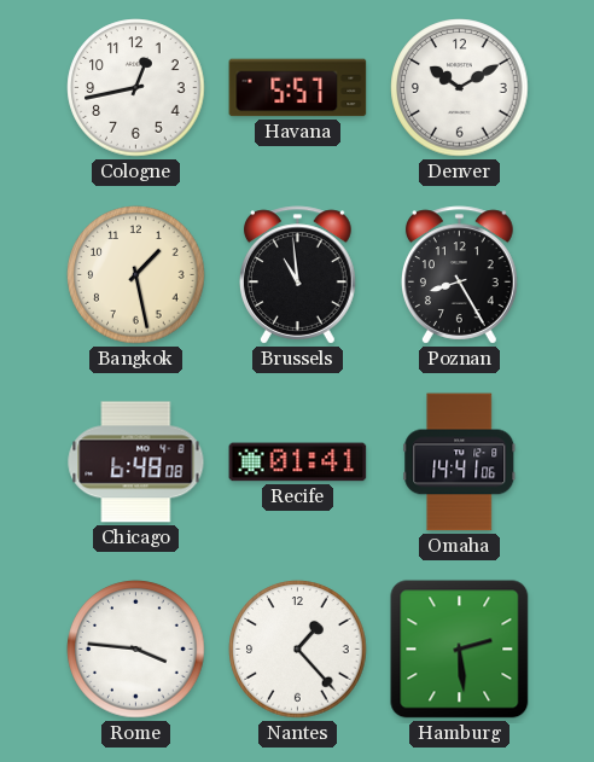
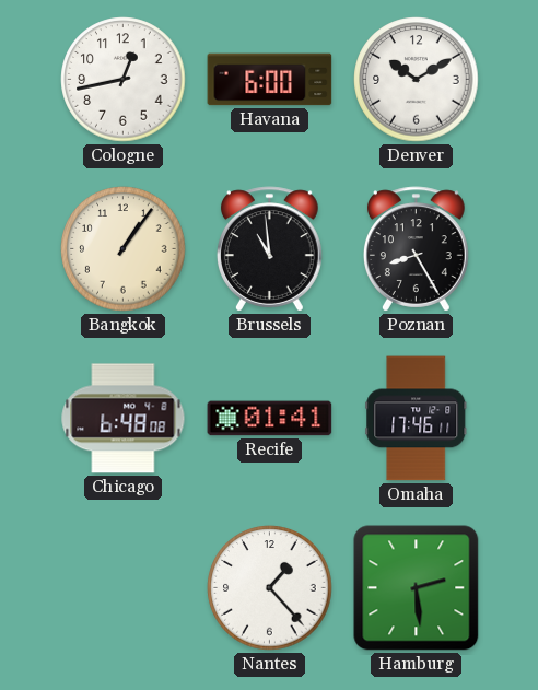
Havana: 5:57 -> 6:00
Bangkok: 1:28 -> 1:06
Omaha: 14:41 -> 17:46
Rome: 3:46 -> none
